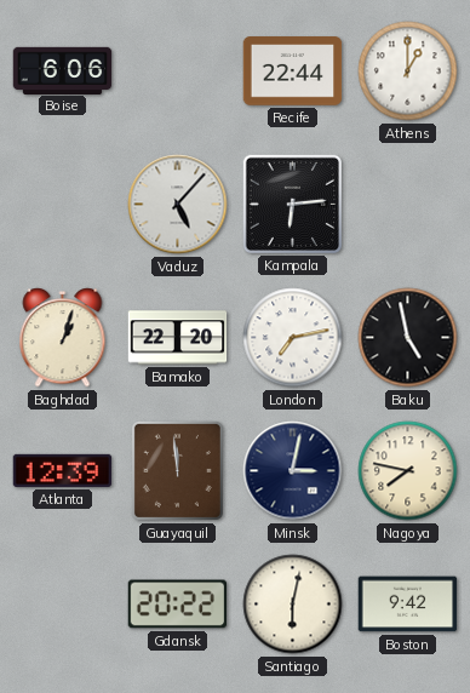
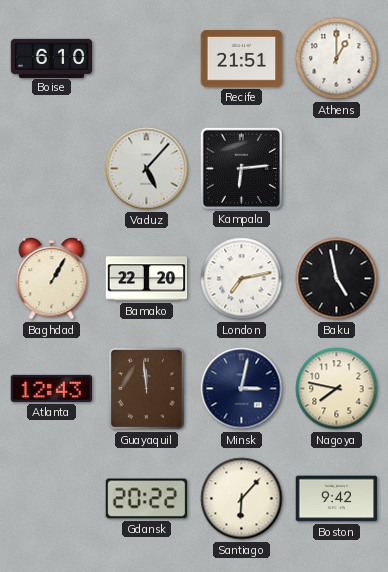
Boise: 6:06 -> 6:10
Recife: 22:44 -> 21:51
Baghdad: 1:03 -> 1:05
Atlanta: 12:39 -> 12:43
Santiago: 6:02 -> 6:07
